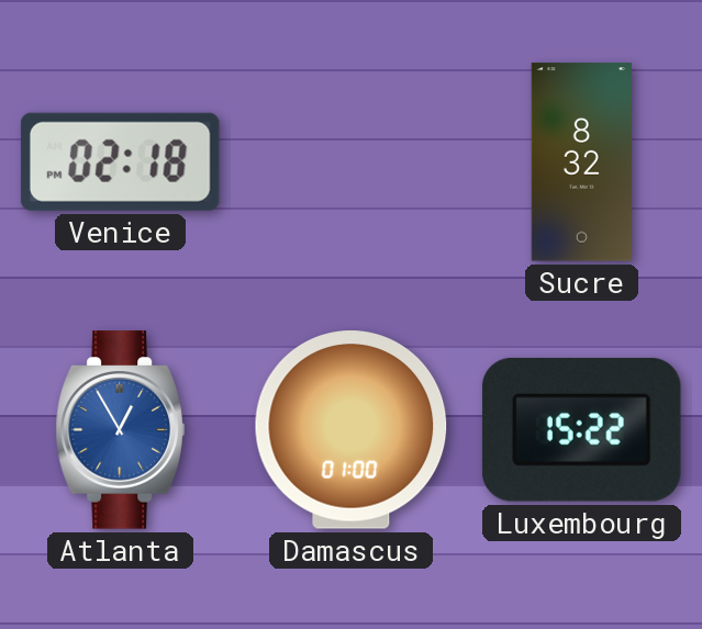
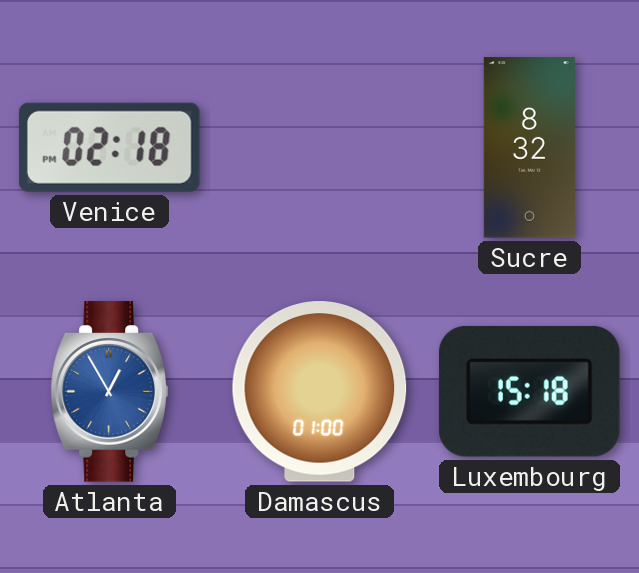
Luxembourg: 15:22 -> 15:18
